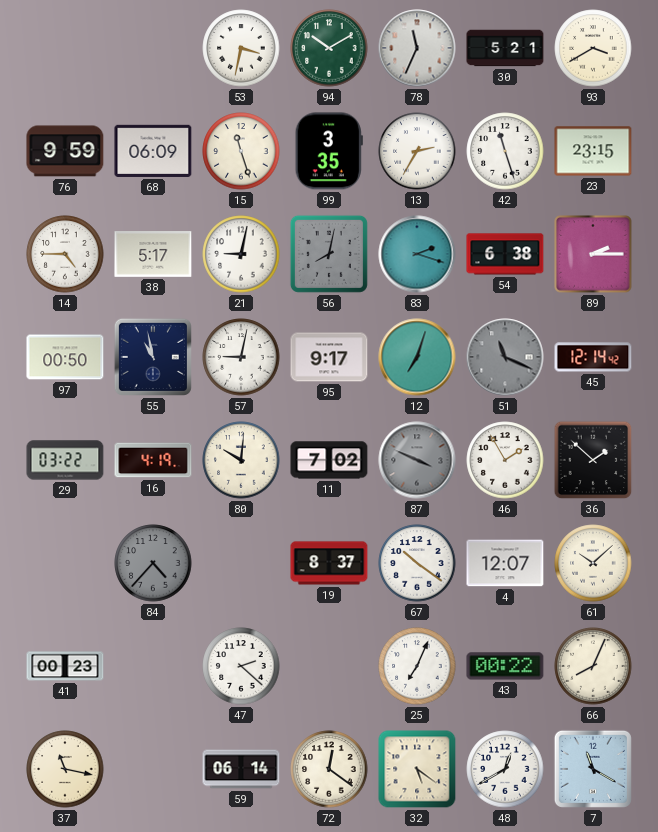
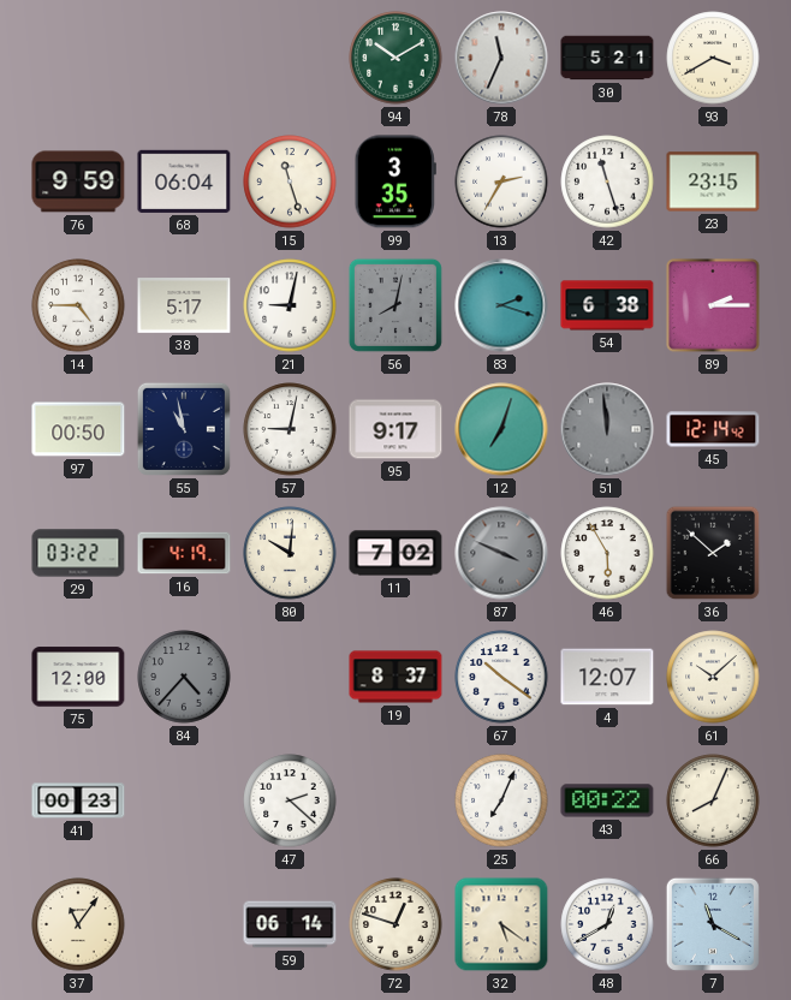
53: 3:32 -> none
68: 06:09 -> 06:04
51: 11:19 -> 11:59
46: 1:55 -> 5:55
75: none -> 12:00
37: 11:17 -> 11:06
72: 12:21 -> 12:48
